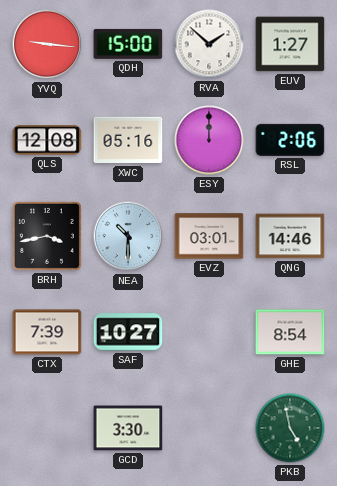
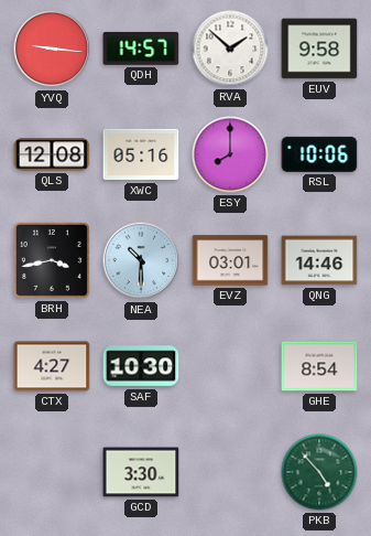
QDH: 15:00 -> 14:57
EUV: 1:27 -> 9:58
ESY: 12:00 -> 8:00
RSL: 2:06 -> 10:06
CTX: 7:39 -> 4:27
SAF: 10:27 -> 10:30
PKB: 4:58 -> 4:53
